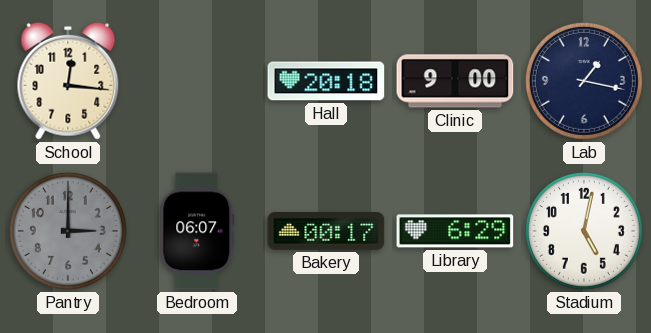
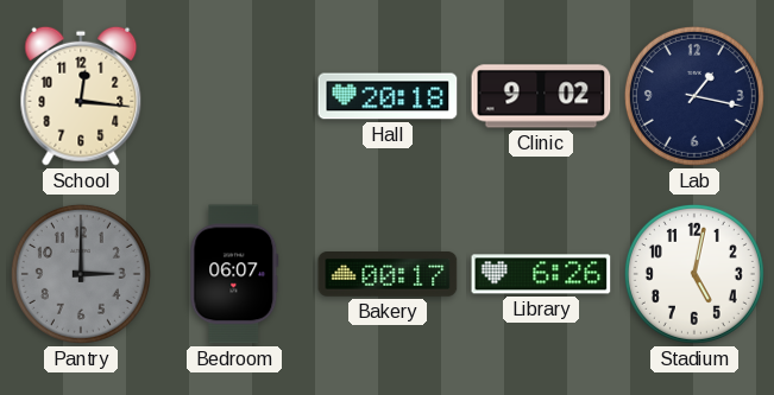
Clinic: 9:00 -> 9:02
Library: 6:29 -> 6:26
